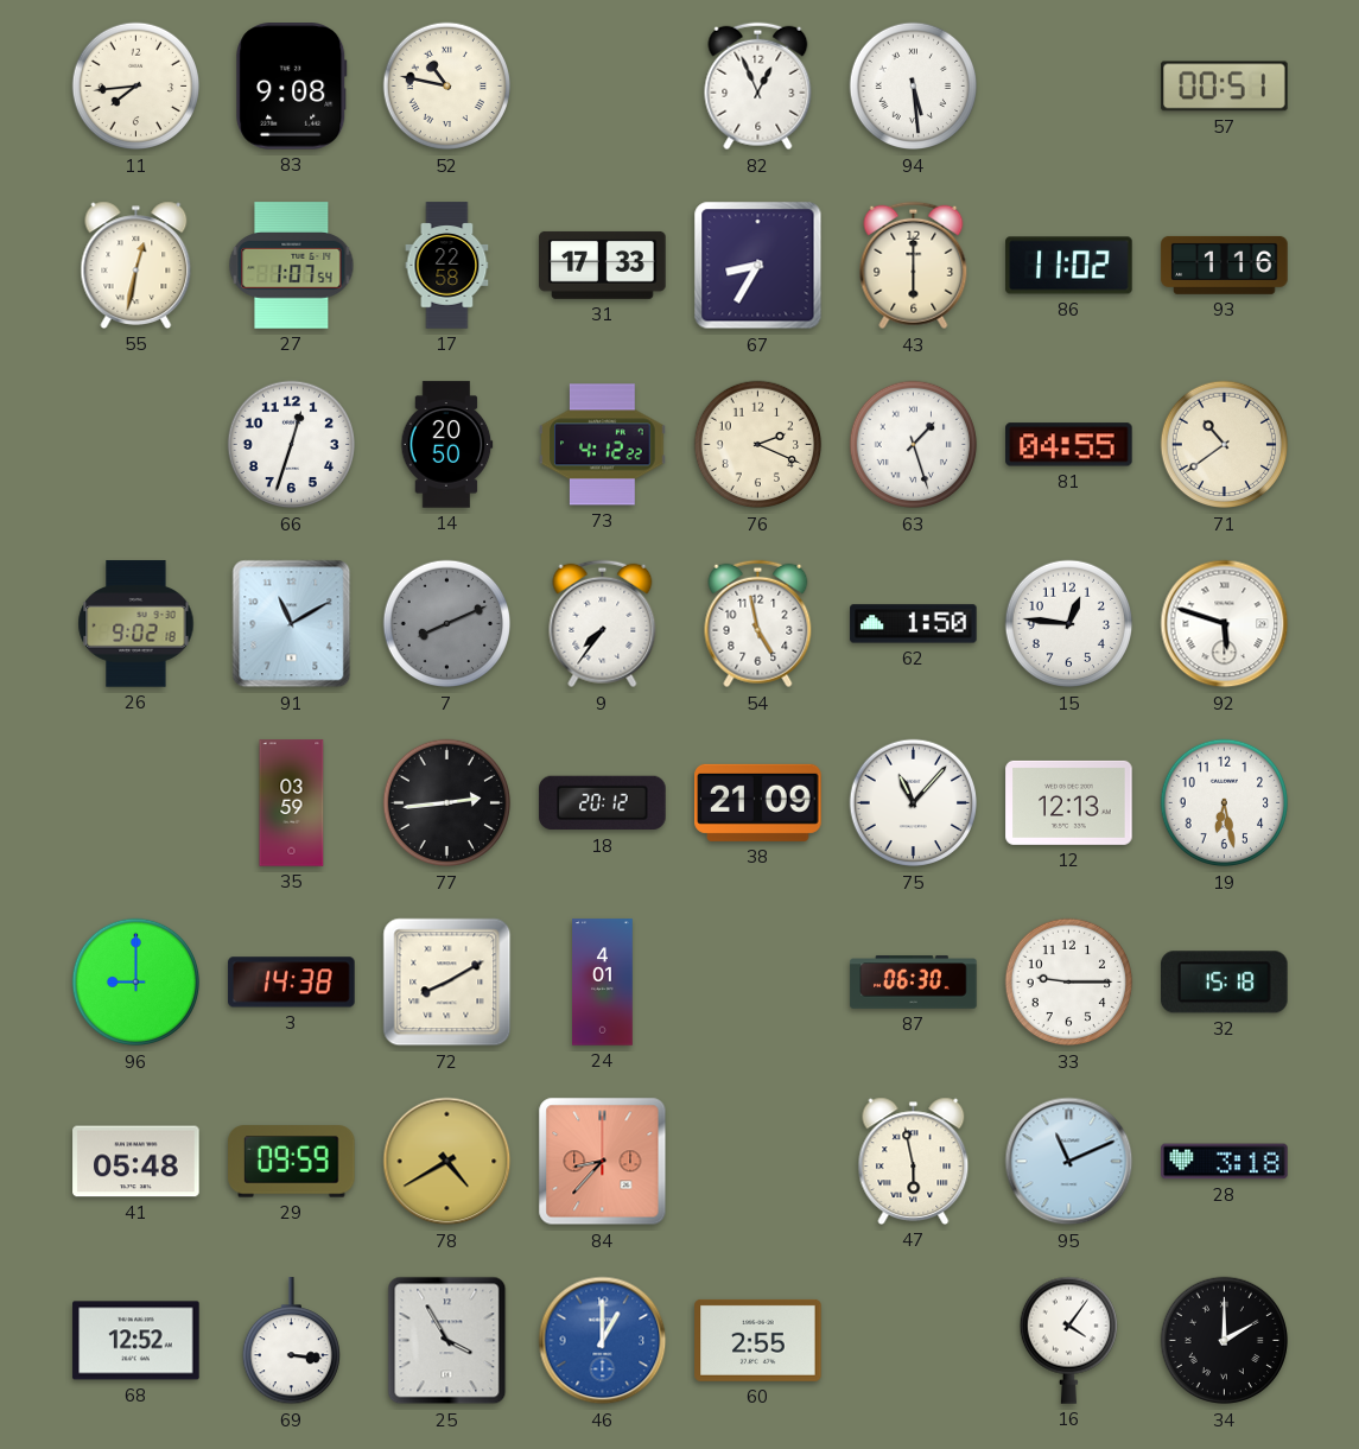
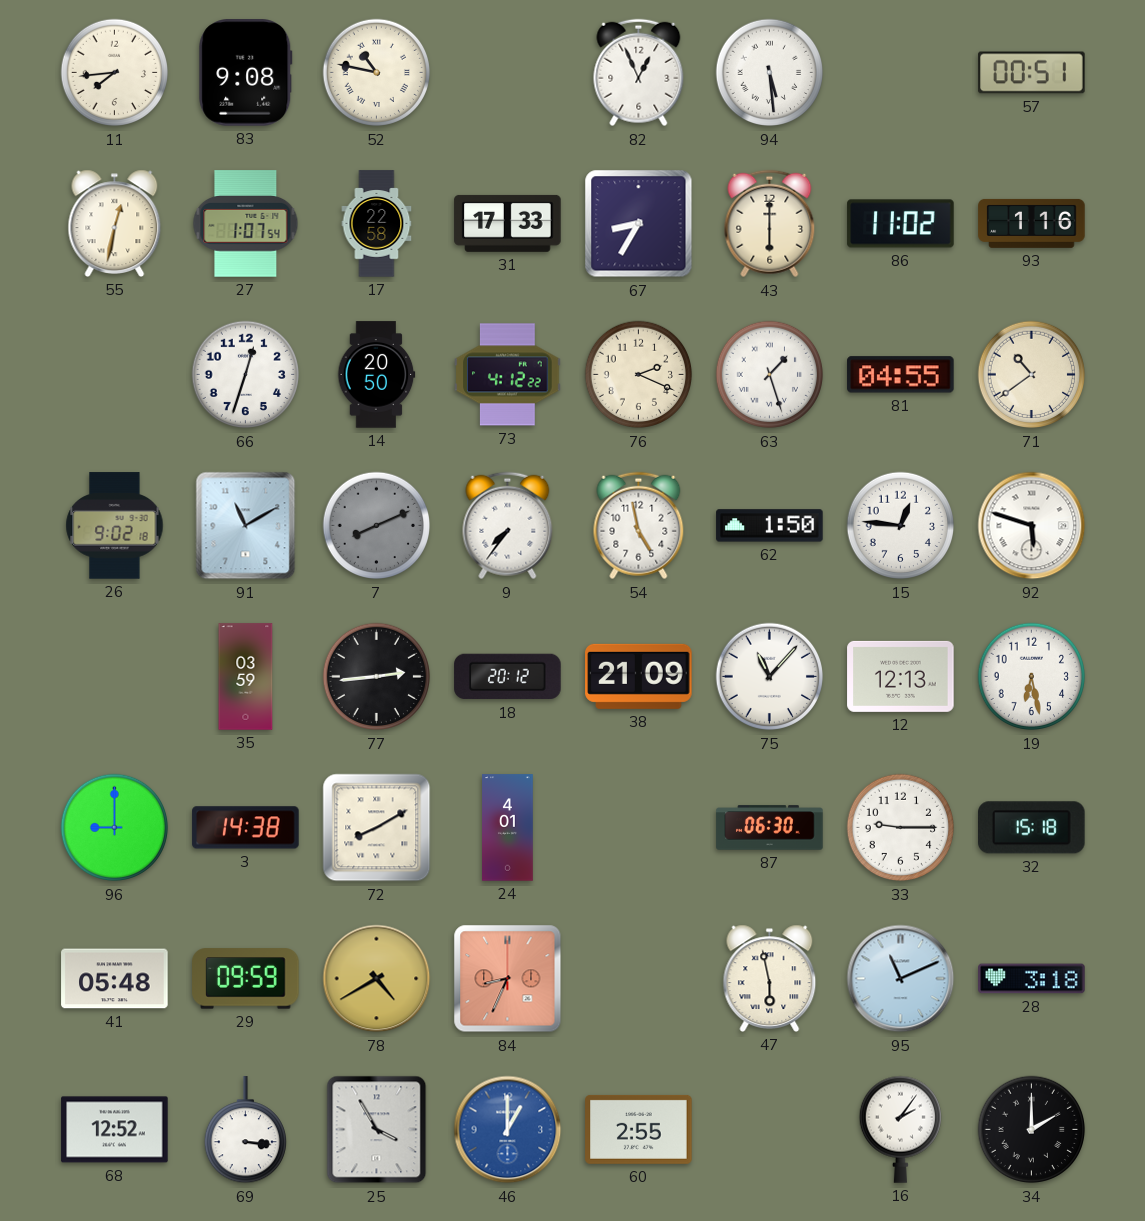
84: 8:37 -> 8:34
16: 4:06 -> 2:06
